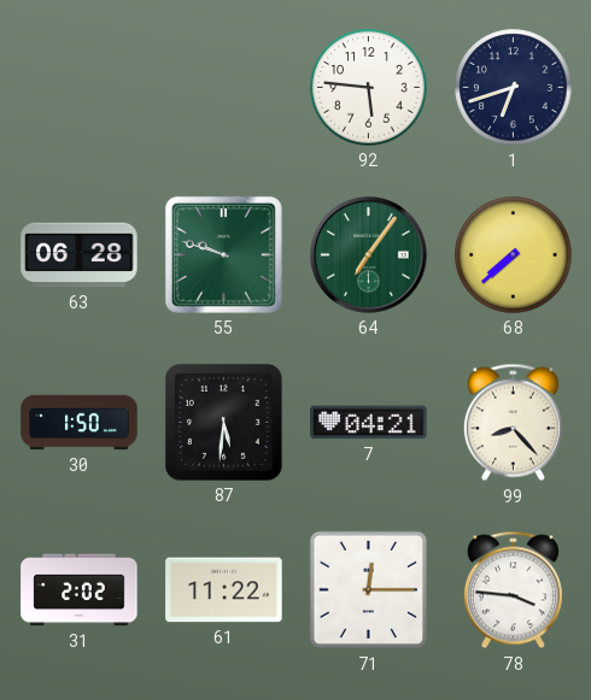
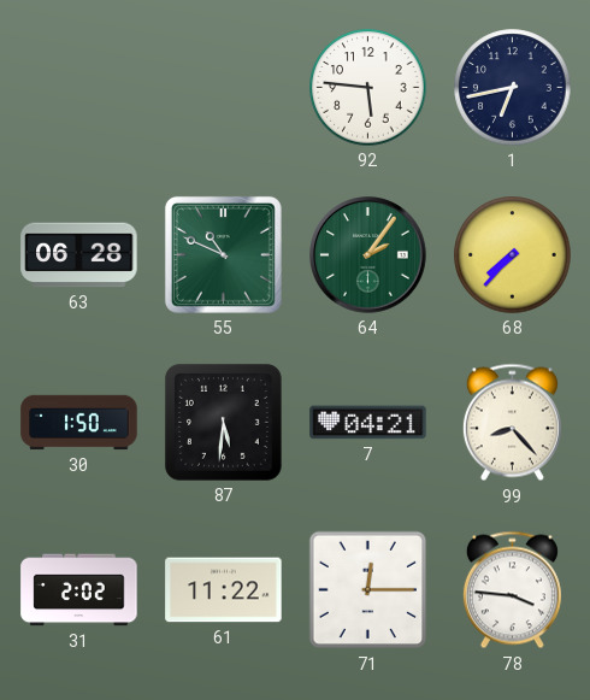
1: 6:42 -> 6:43
55: 9:48 -> 10:49
64: 7:06 -> 2:06
68: 7:38 -> 7:37
